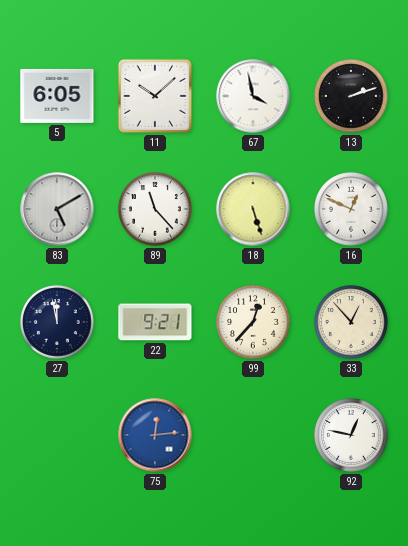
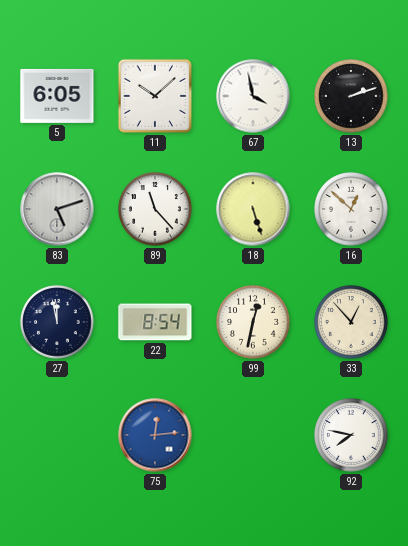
83: 5:10 -> 5:12
16: 12:49 -> 12:52
22: 9:21 -> 8:54
99: 12:37 -> 12:32
92: 12:47 -> 7:47
